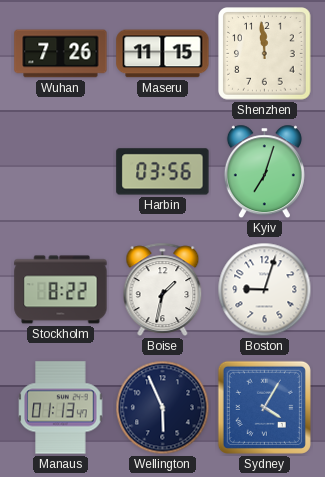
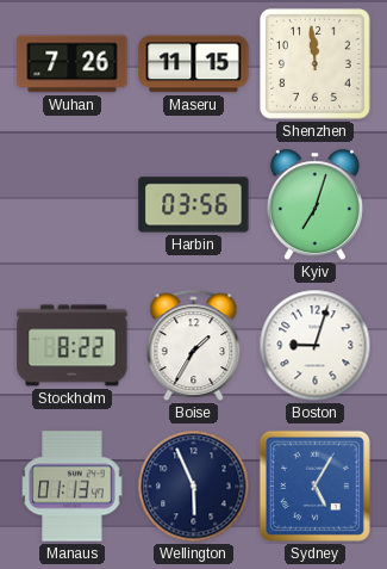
Boise: 1:32 -> 1:35
Sydney: 4:05 -> 5:05
